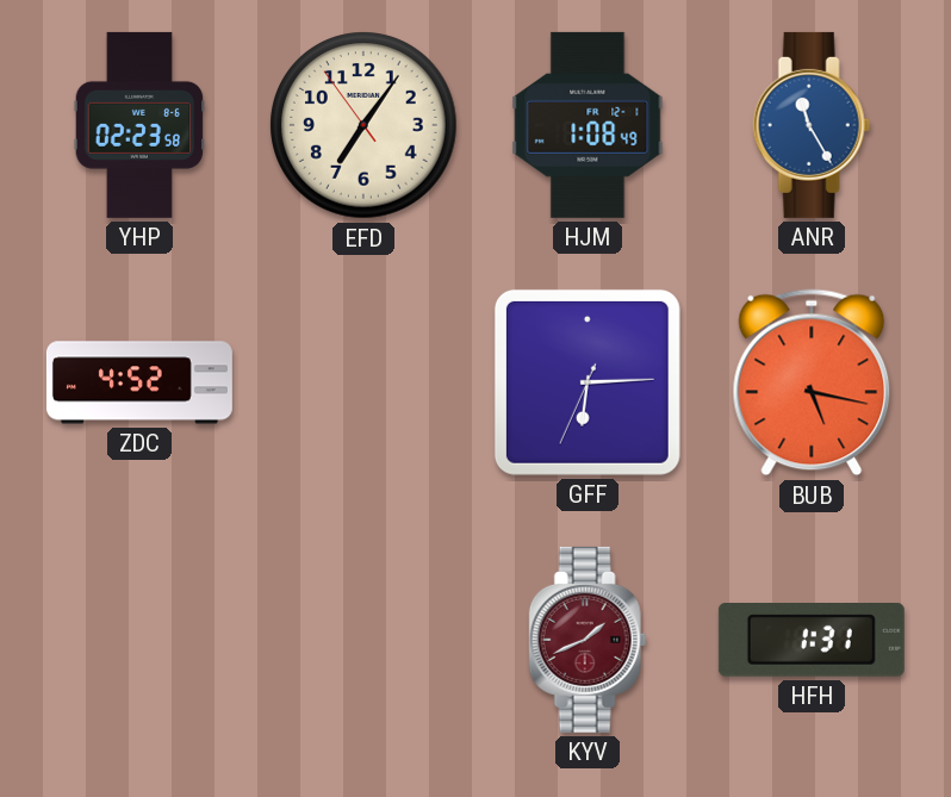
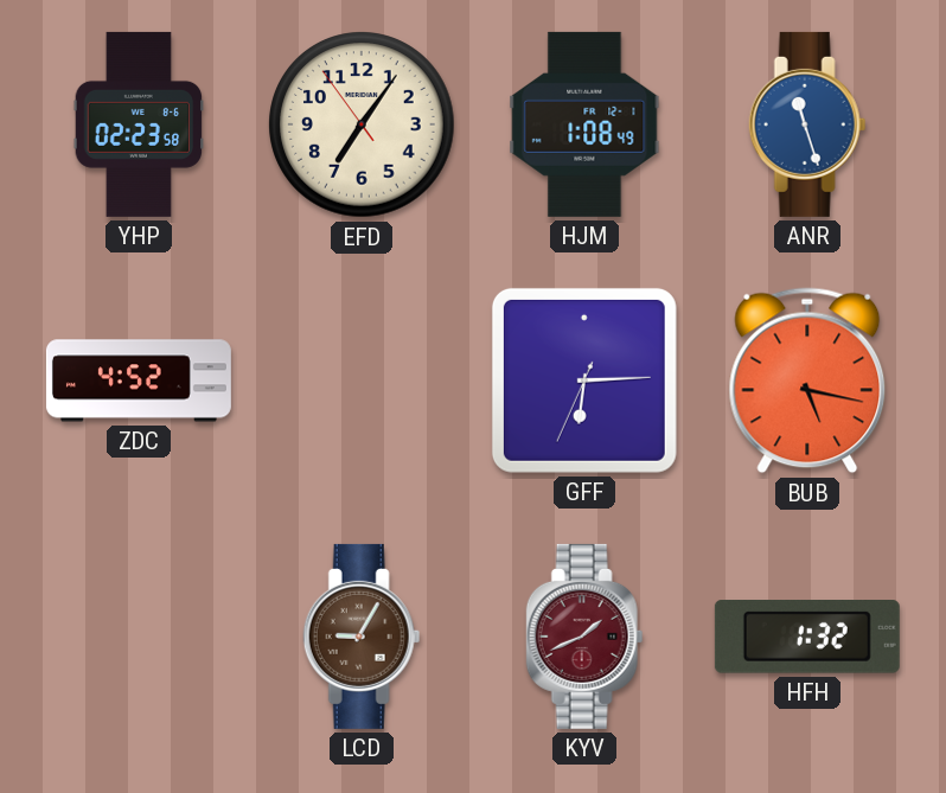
ANR: 11:25 -> 11:27
LCD: none -> 9:05
HFH: 1:31 -> 1:32
